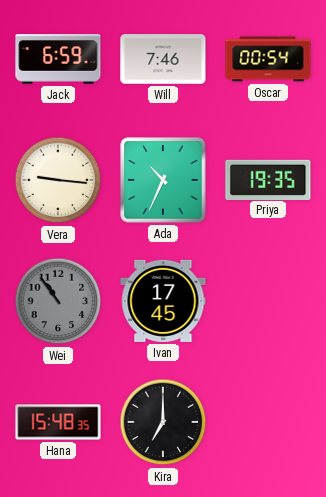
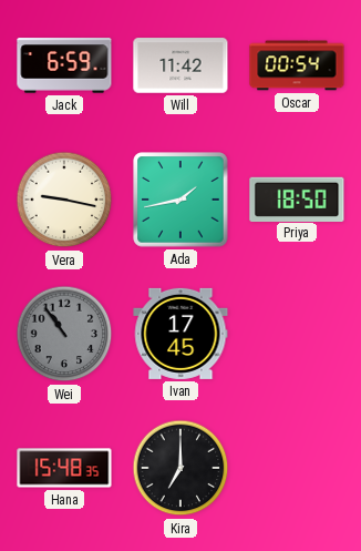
Will: 7:46 -> 11:42
Vera: 9:16 -> 9:17
Ada: 10:34 -> 1:43
Priya: 19:35 -> 18:50
